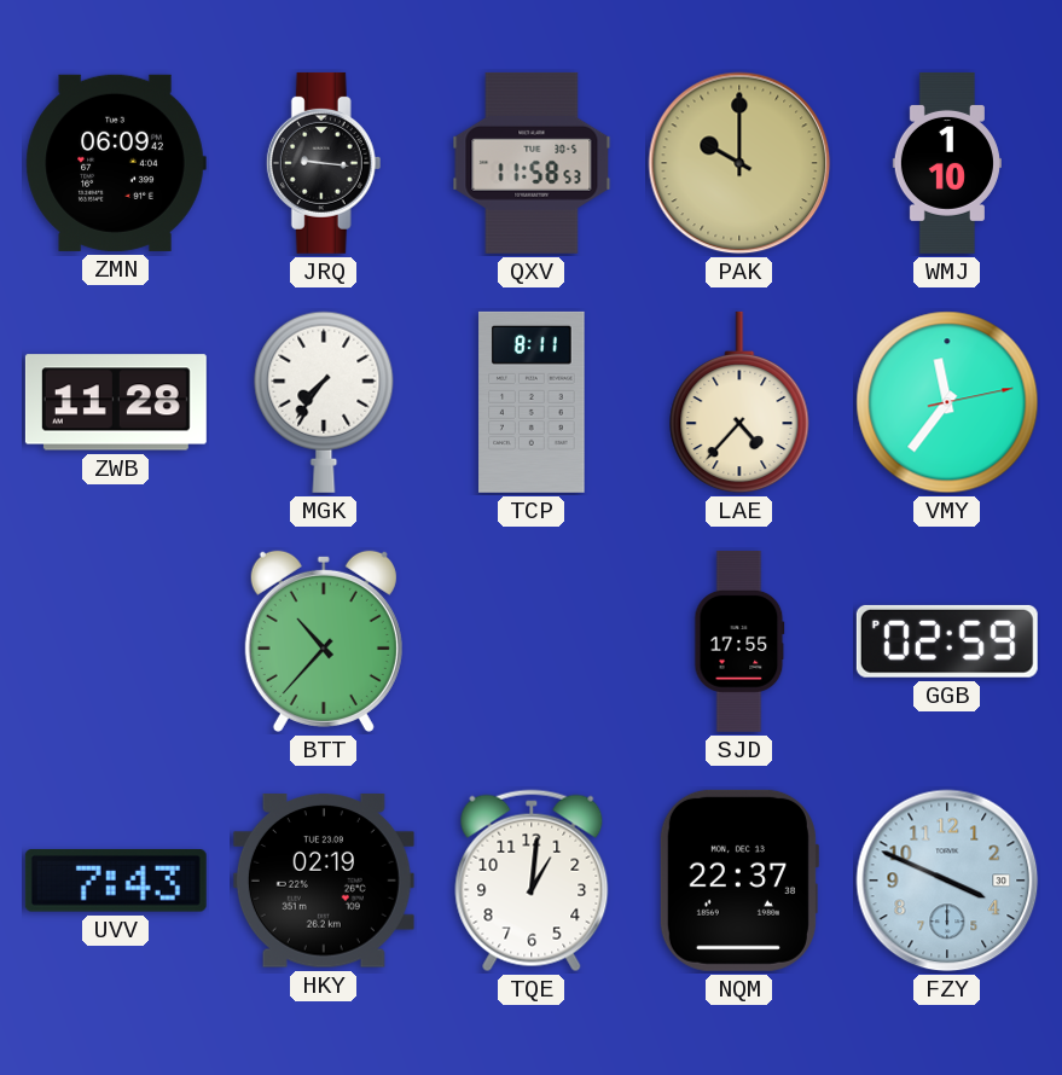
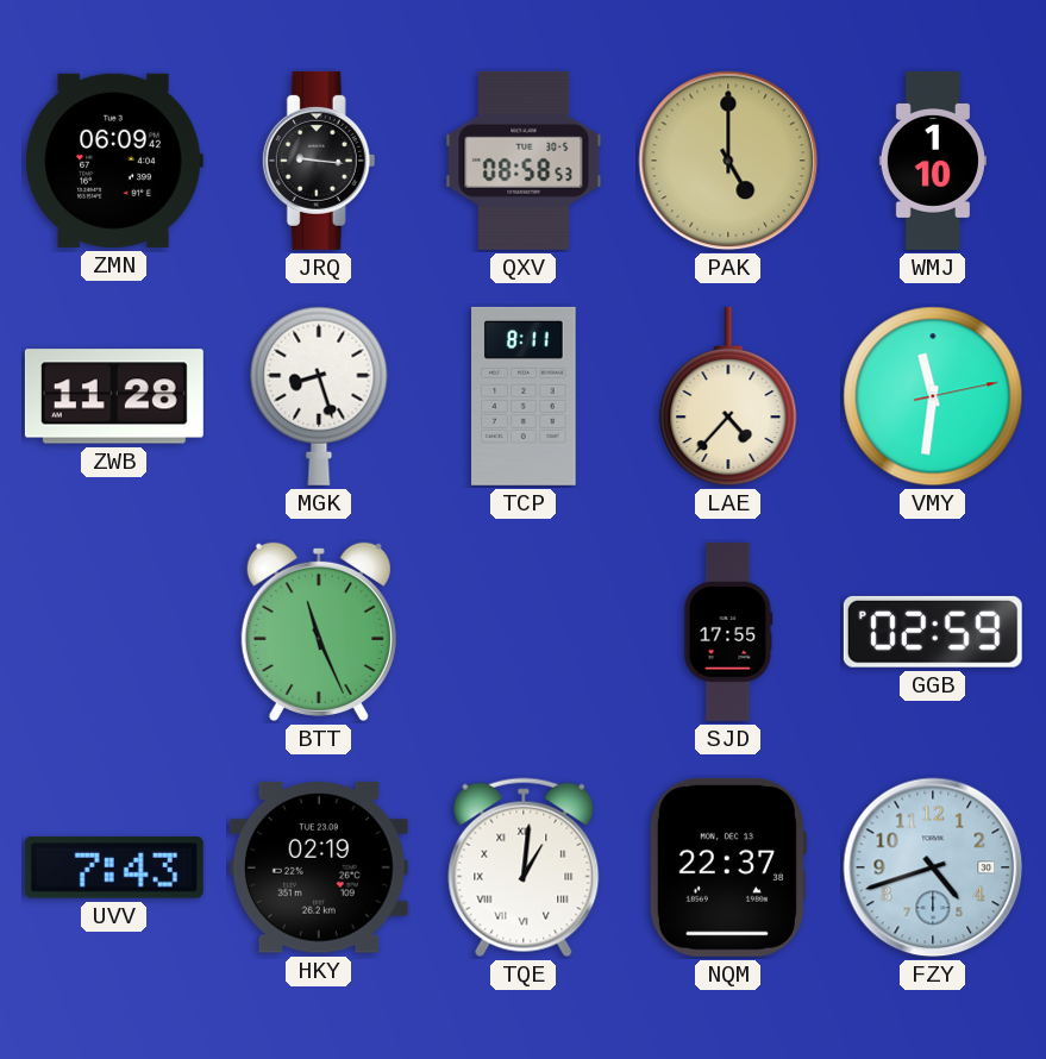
QXV: 11:58 -> 08:58
PAK: 10:00 -> 5:00
MGK: 7:36 -> 8:27
VMY: 11:36 -> 11:31
BTT: 10:37 -> 11:26
TQE numerals: Arabic -> Roman
FZY: 3:49 -> 4:42
